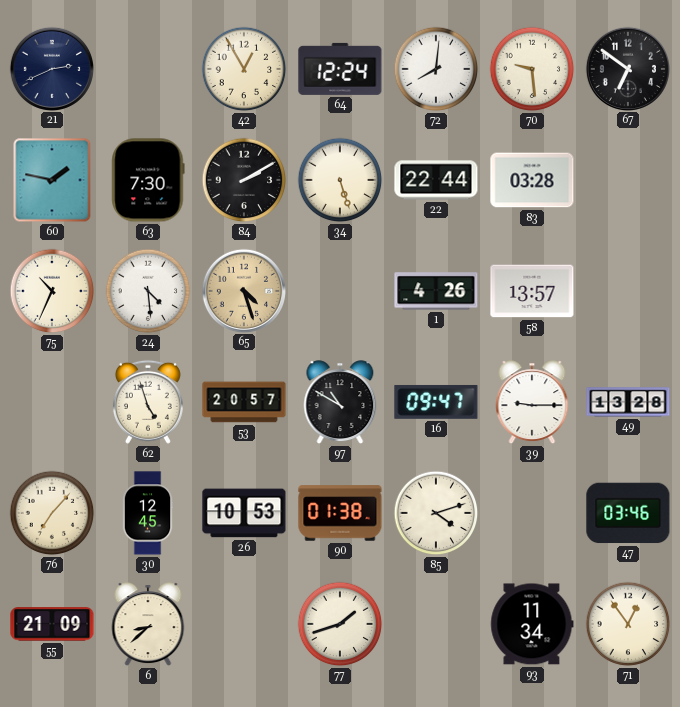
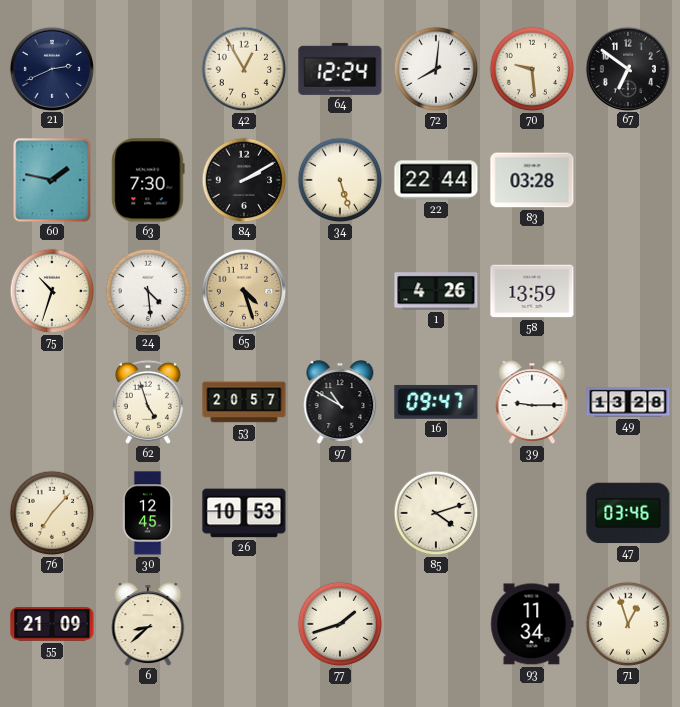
75: 10:34 -> 10:33
58: 13:57 -> 13:59
90: 01:38 -> none
71: 12:54 -> 12:57
